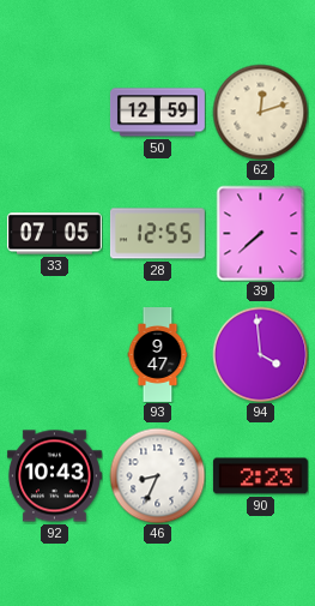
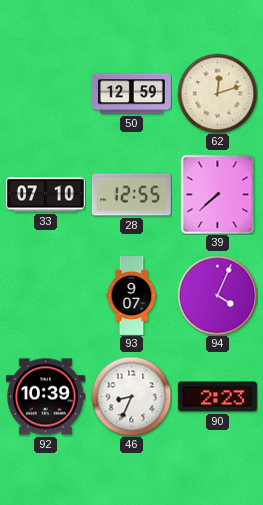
33: 07:05 -> 07:10
93: 9:47 -> 9:07
94: 3:59 -> 4:04
92: 10:43 -> 10:39
